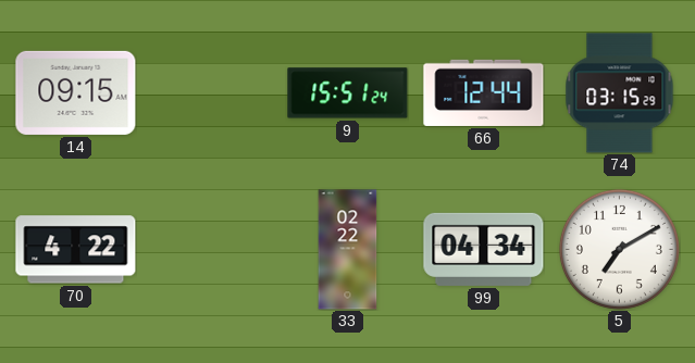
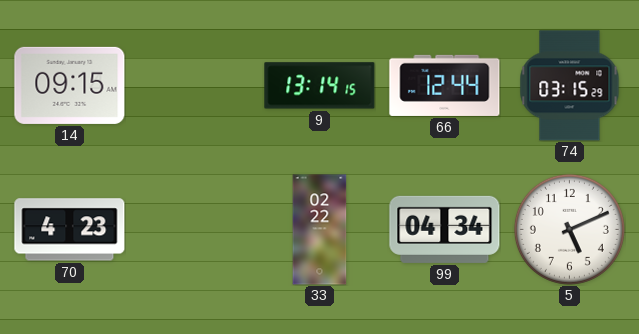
9: 15:51 -> 13:14
70: 4:22 -> 4:23
5: 7:10 -> 5:11
